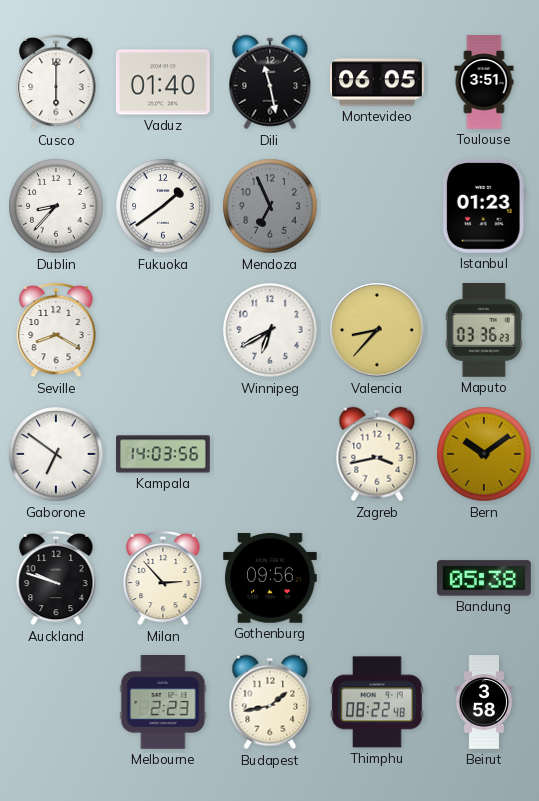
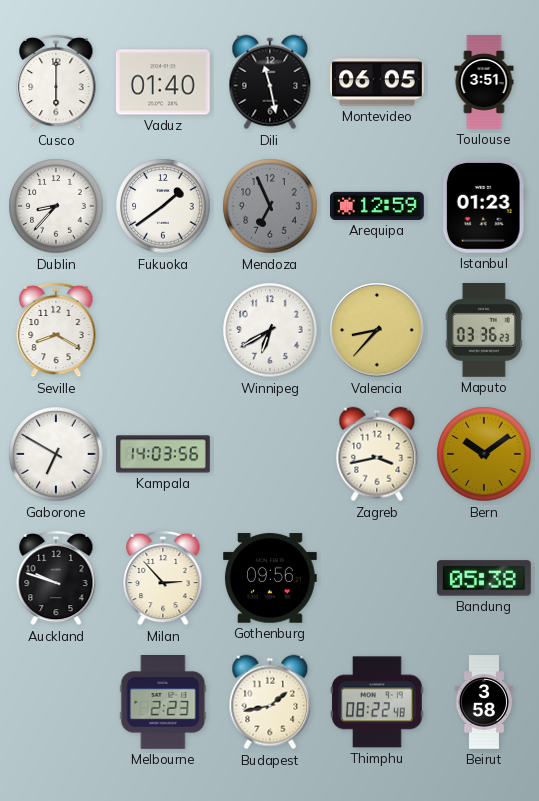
Arequipa: none -> 12:59
Gaborone: 6:51 -> 6:50
